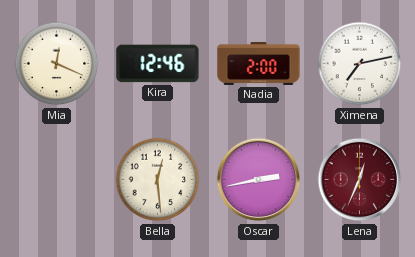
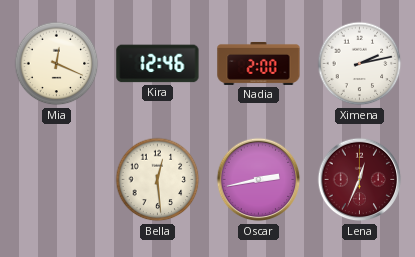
Ximena: 7:13 -> 2:13
